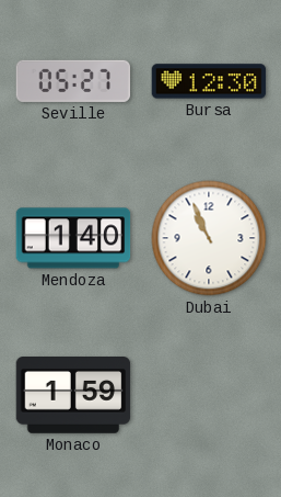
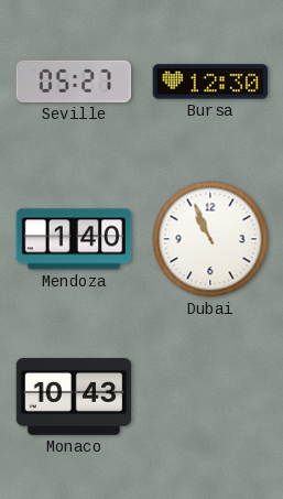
Monaco: 1:59 -> 10:43
